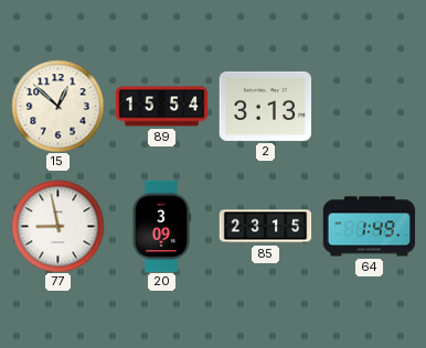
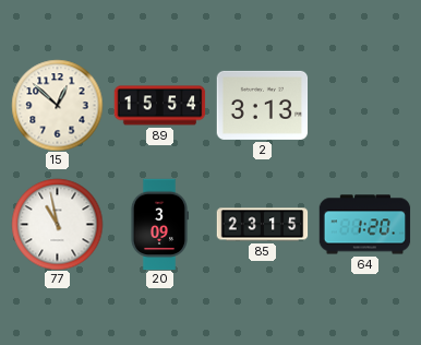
77: 8:58 -> 10:58
64: 1:49 -> 1:20
